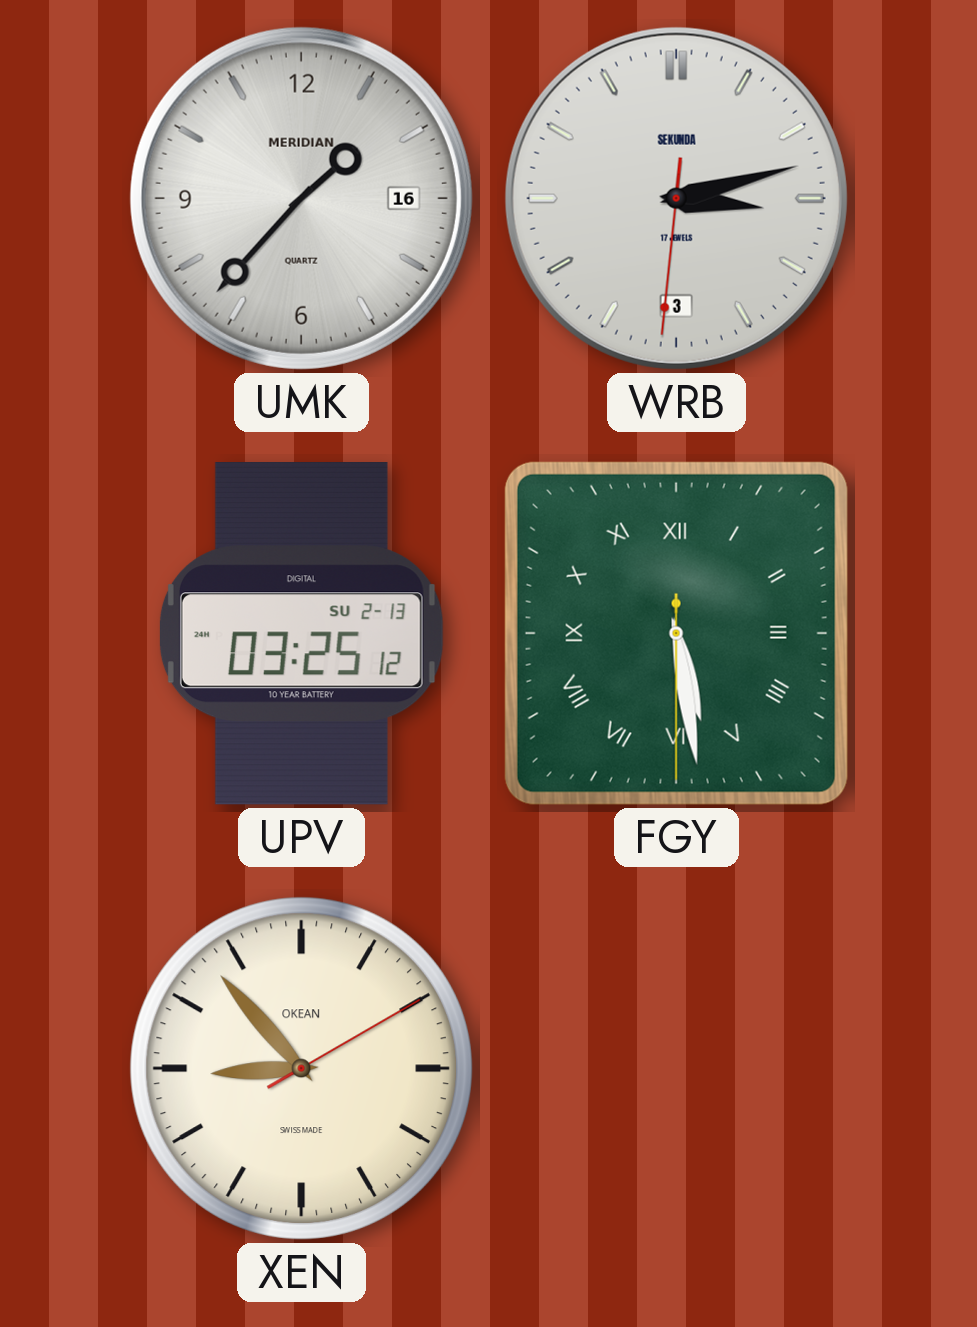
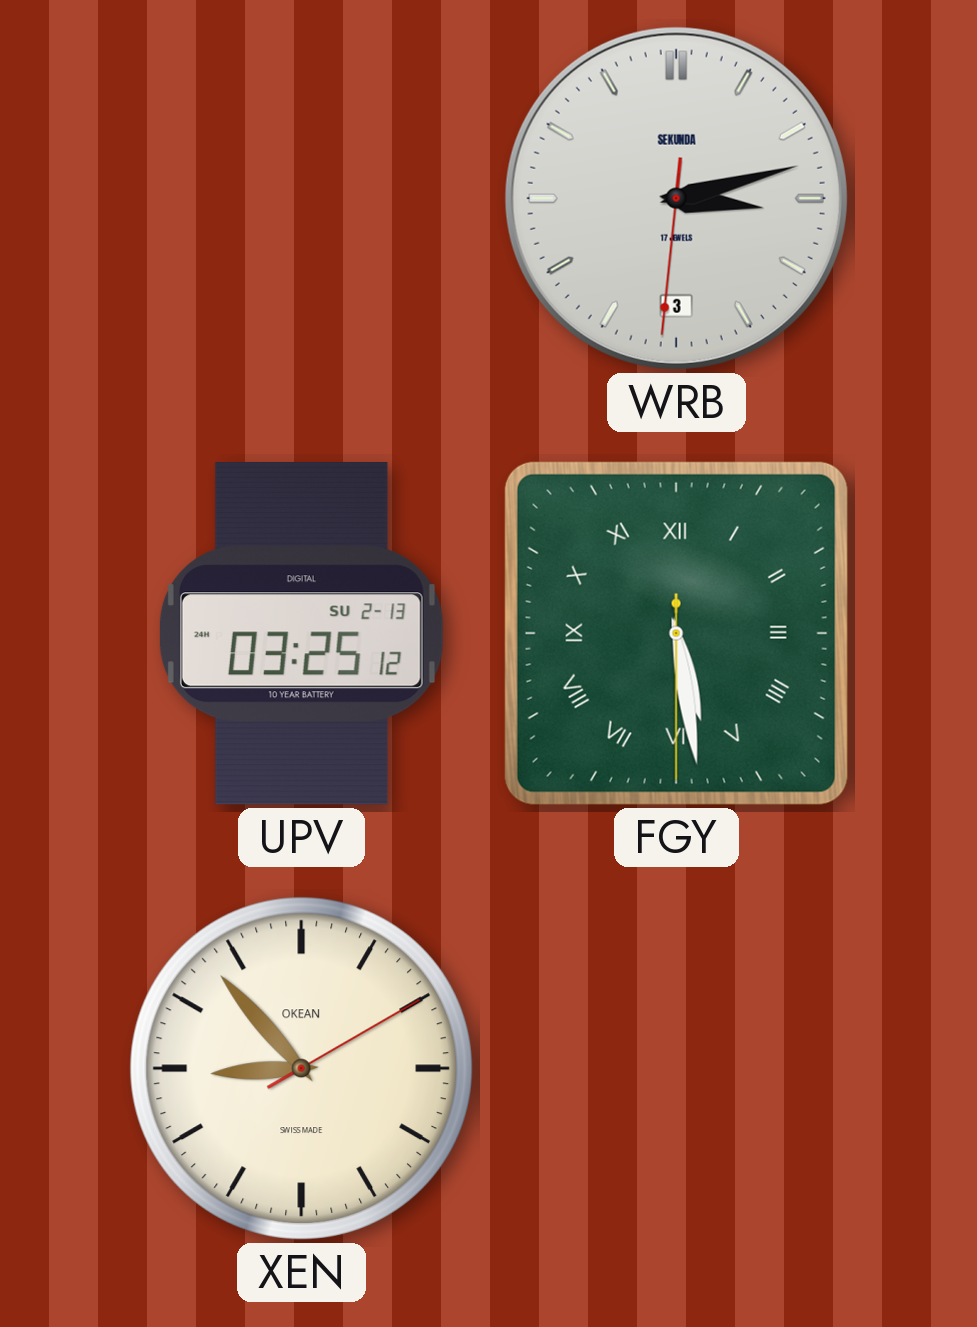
UMK: 1:37 -> none
